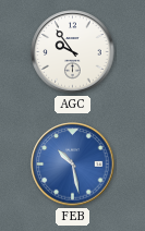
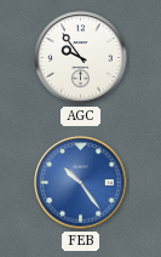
FEB: 10:28 -> 10:24
